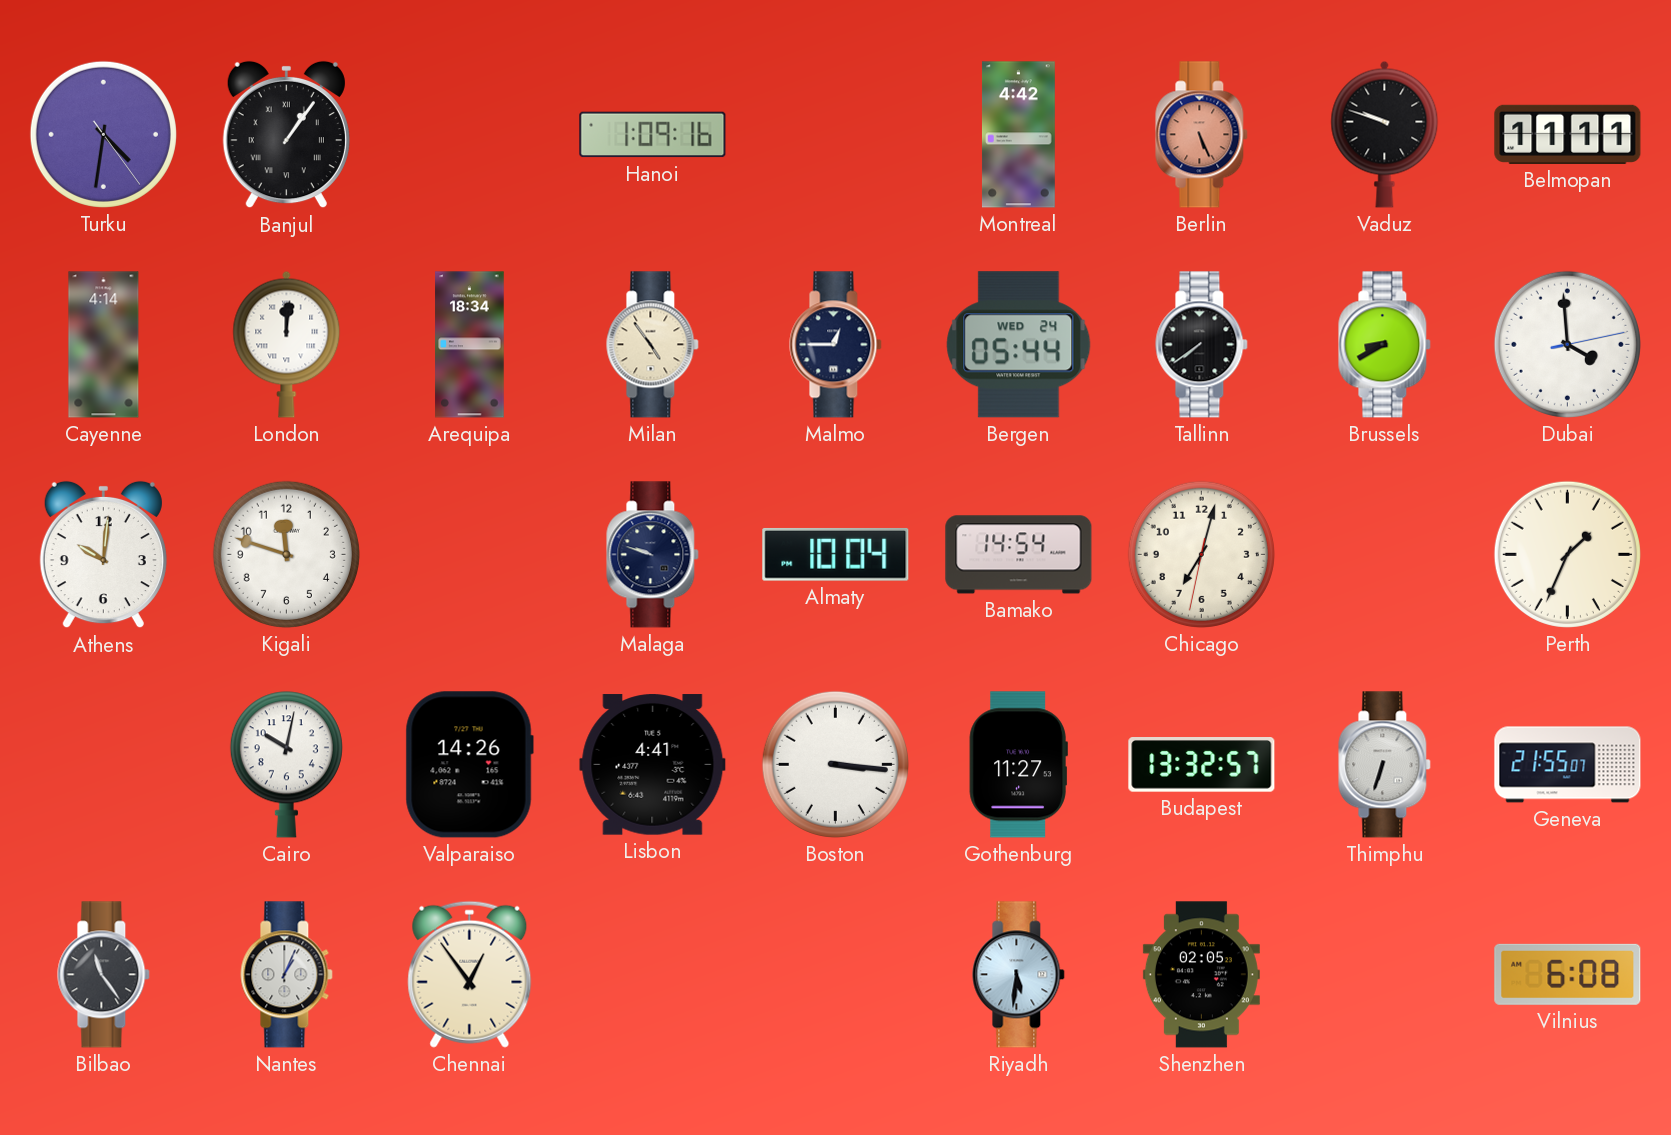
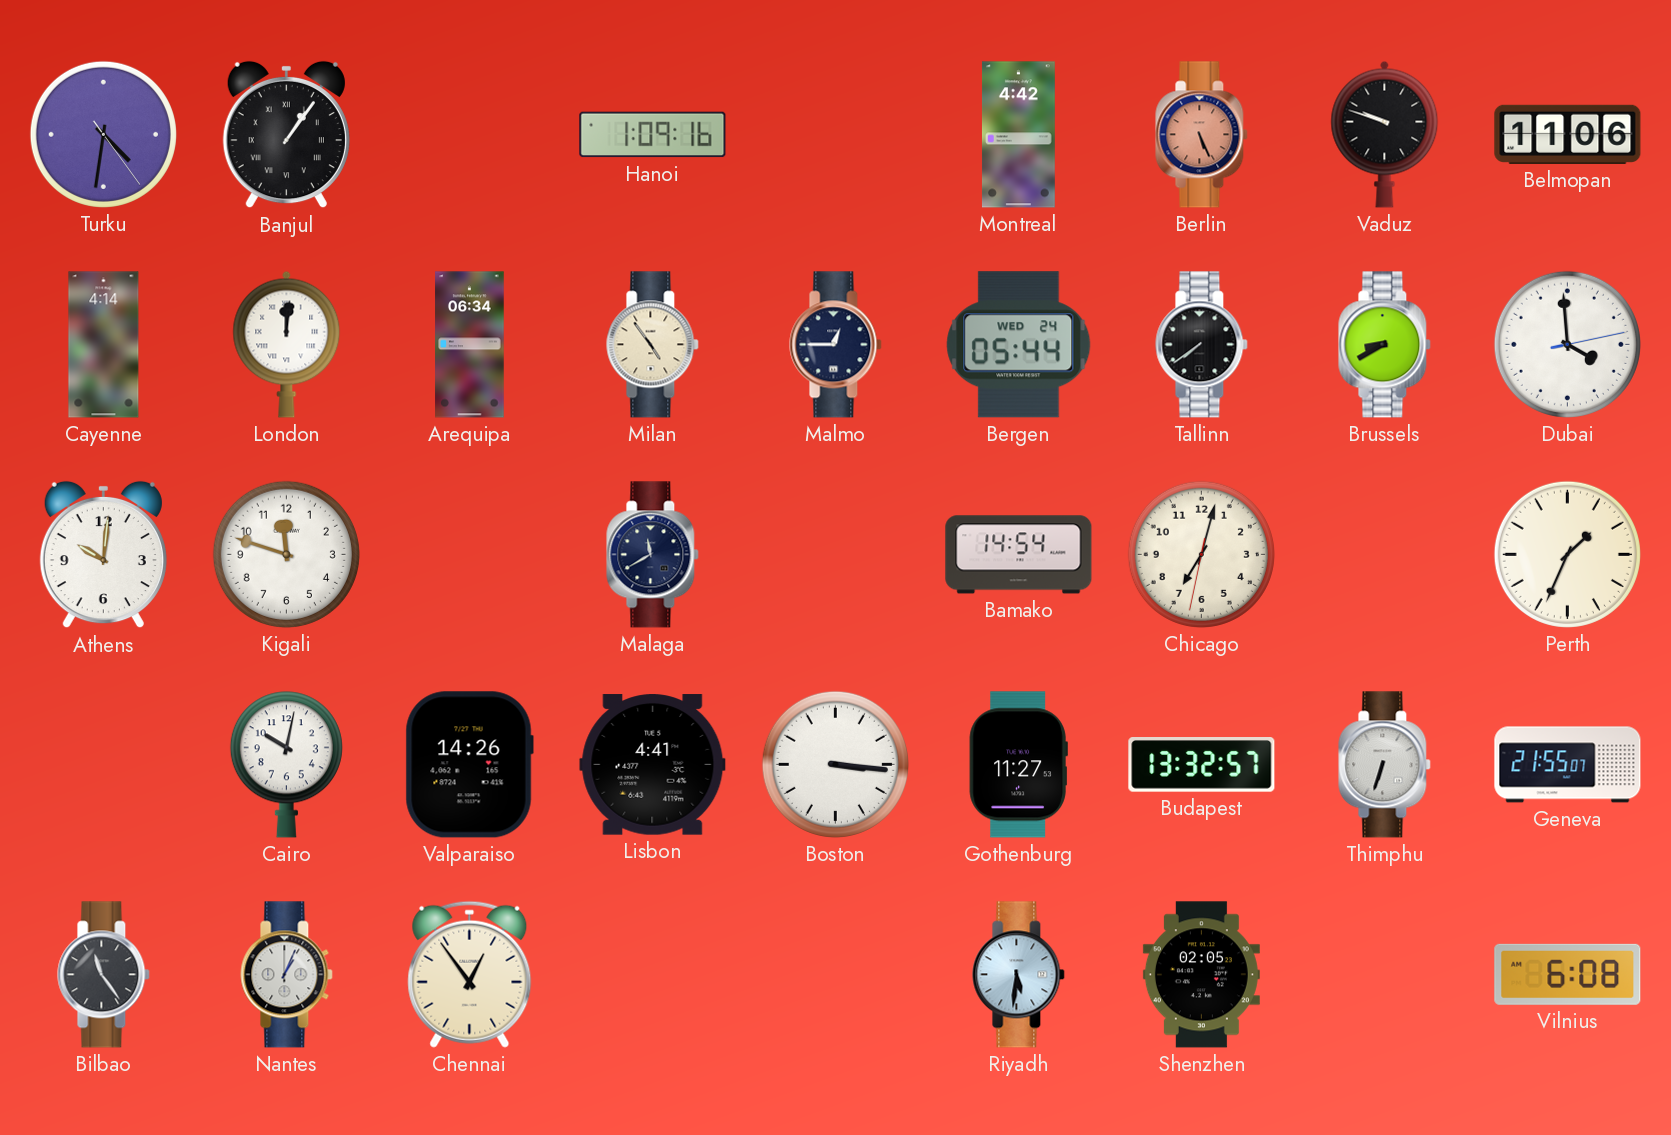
Belmopan: 11:11 -> 11:06
Arequipa: 18:34 -> 06:34
Malaga: 9:48 -> 11:40
Almaty: 10:04 -> none
